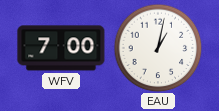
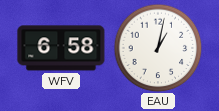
WFV: 7:00 -> 6:58
